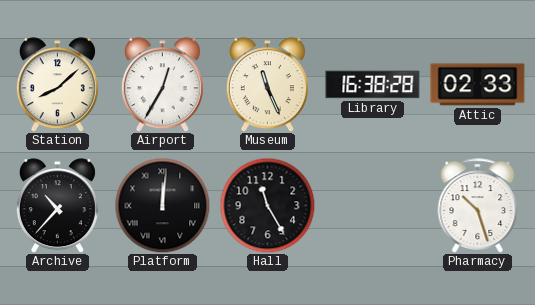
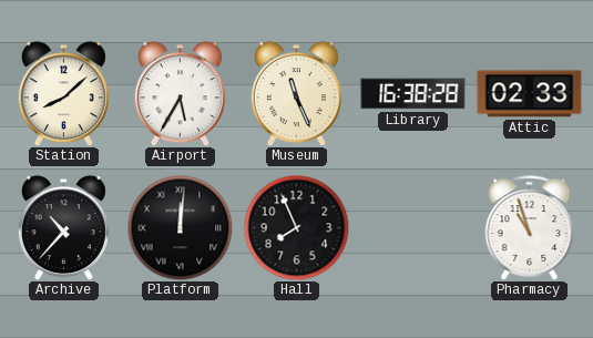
Airport: 12:35 -> 5:35
Hall: 11:25 -> 7:56
Pharmacy: 10:27 -> 10:57
